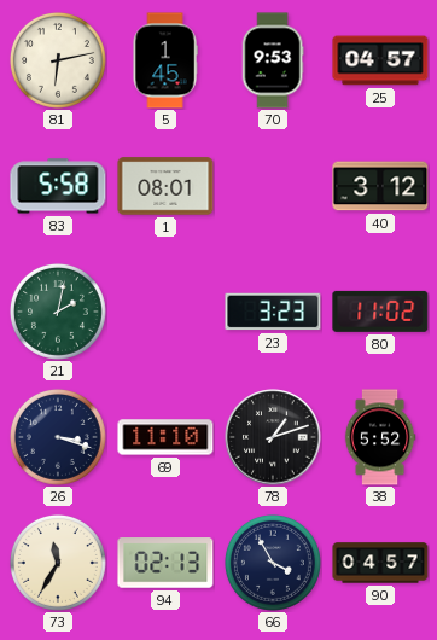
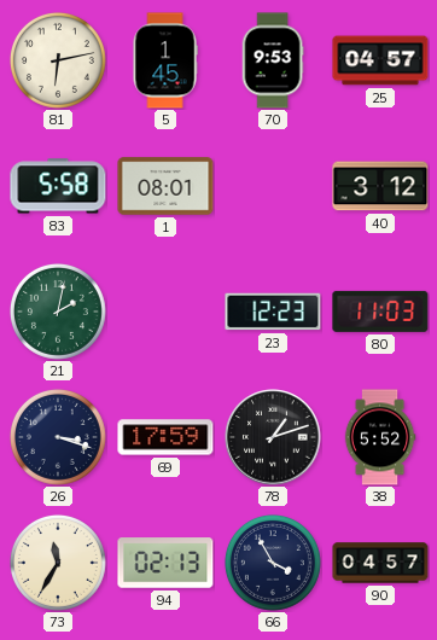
23: 3:23 -> 12:23
80: 11:02 -> 11:03
69: 11:10 -> 17:59
